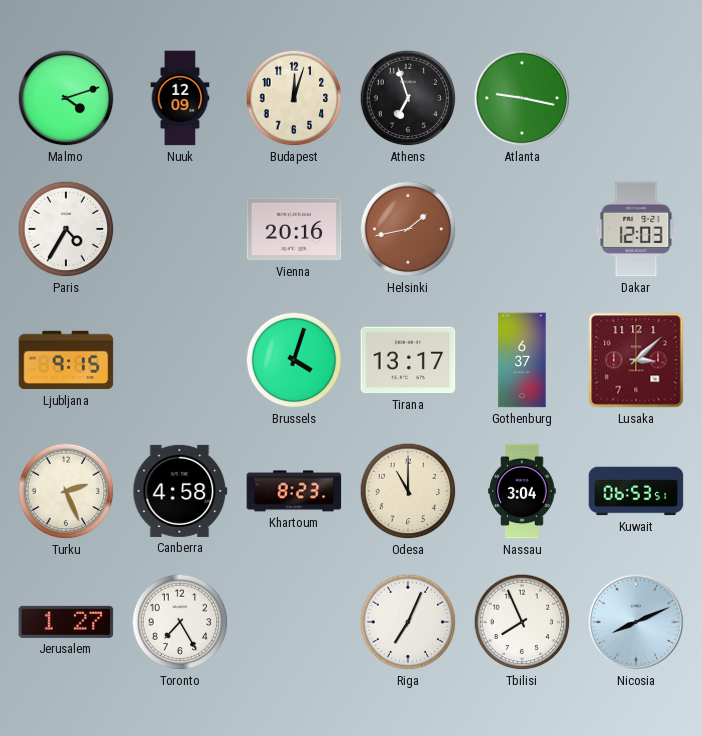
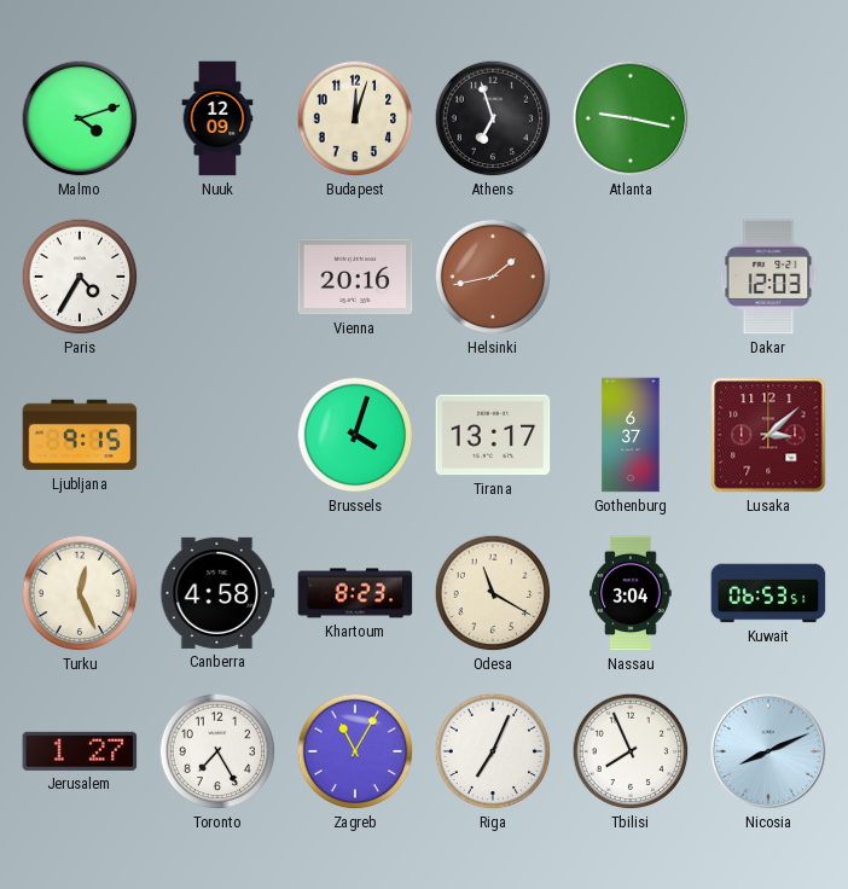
Turku: 2:26 -> 12:26
Odesa: 11:00 -> 11:20
Zagreb: none -> 11:05
